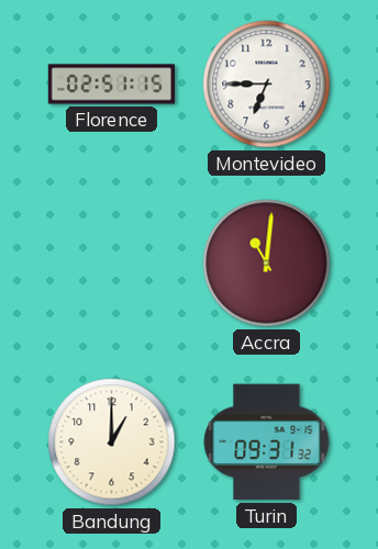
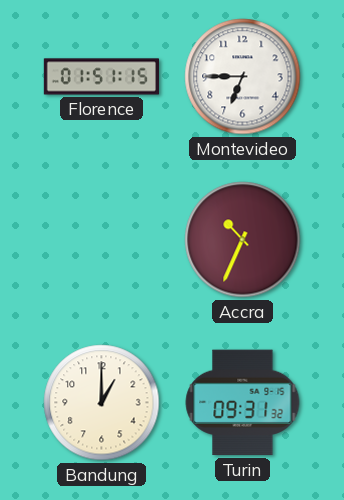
Florence: 02:51 -> 01:51
Accra: 11:01 -> 10:34
